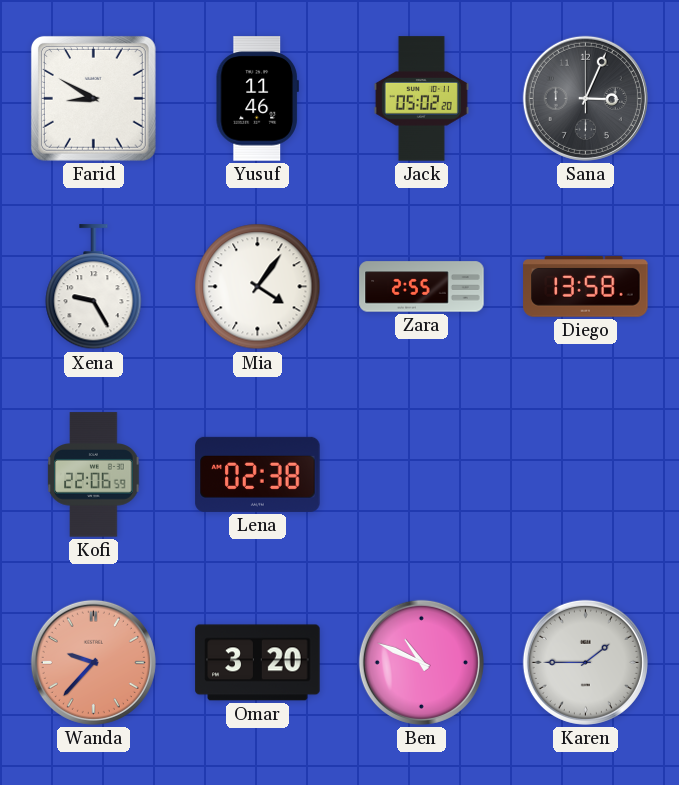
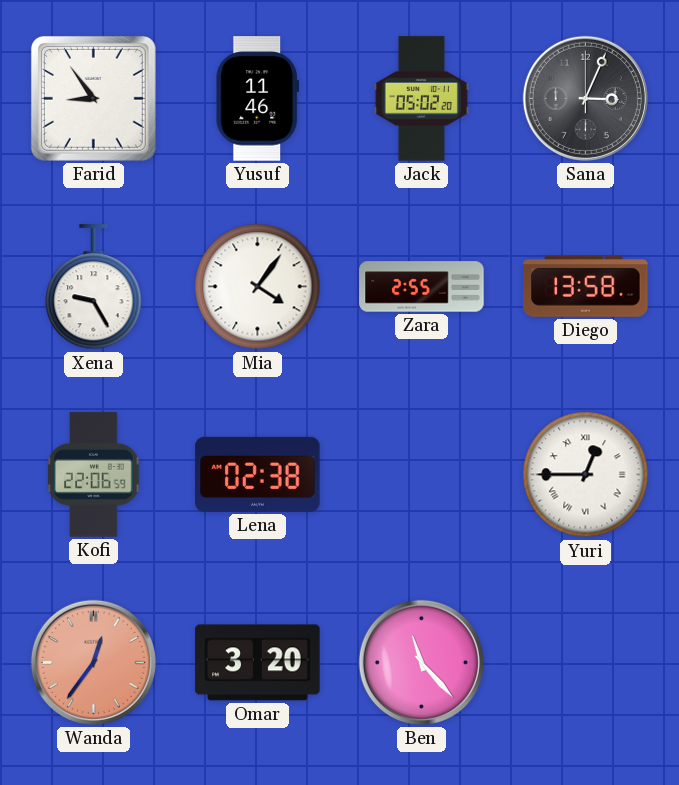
Farid: 8:50 -> 8:54
Yuri: none -> 12:45
Wanda: 9:37 -> 12:36
Ben: 10:49 -> 11:23
Karen: 1:45 -> none
